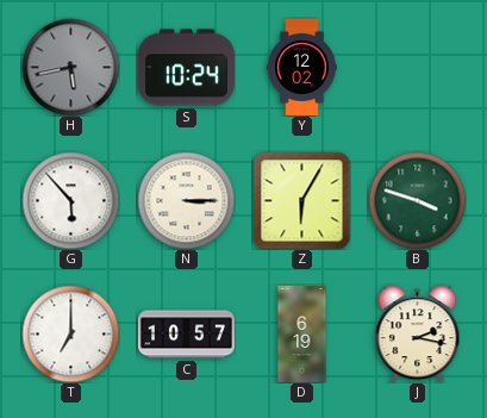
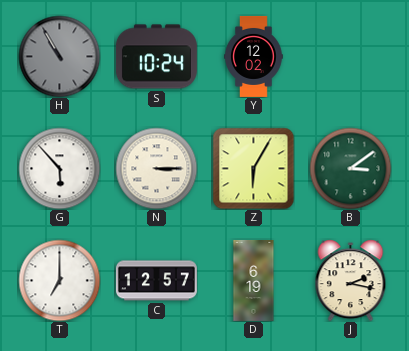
H: 5:43 -> 10:55
B: 3:48 -> 3:09
C: 10:57 -> 12:57
